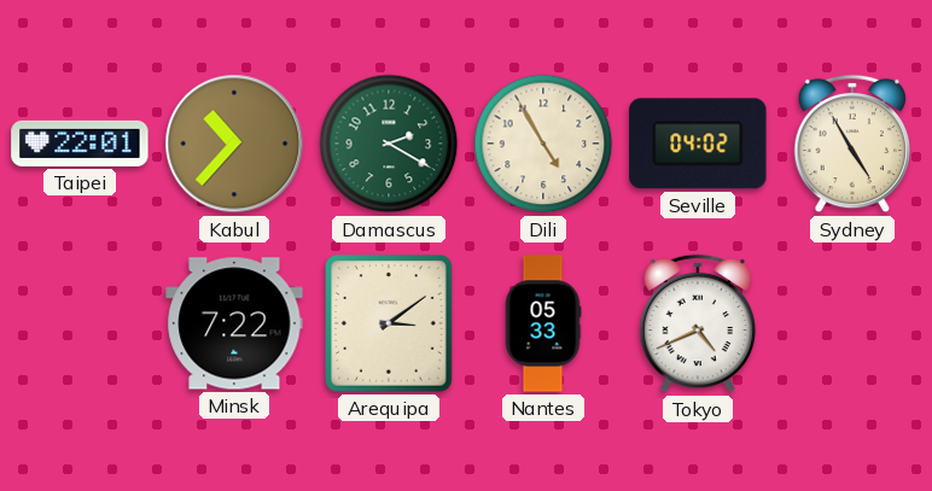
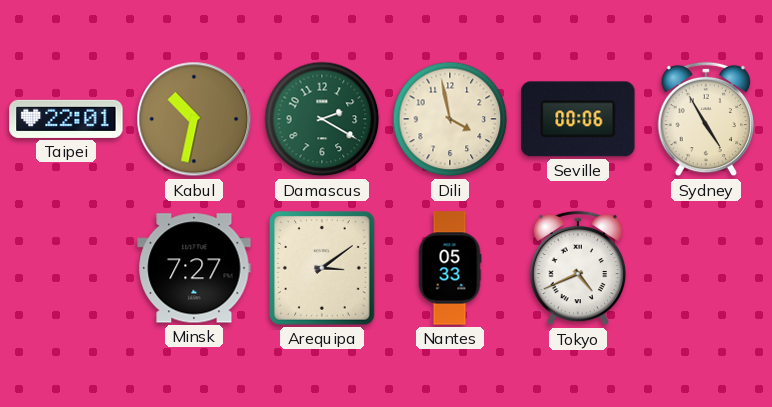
Kabul: 10:37 -> 10:32
Dili: 4:55 -> 3:58
Seville: 04:02 -> 00:06
Minsk: 7:22 -> 7:27
